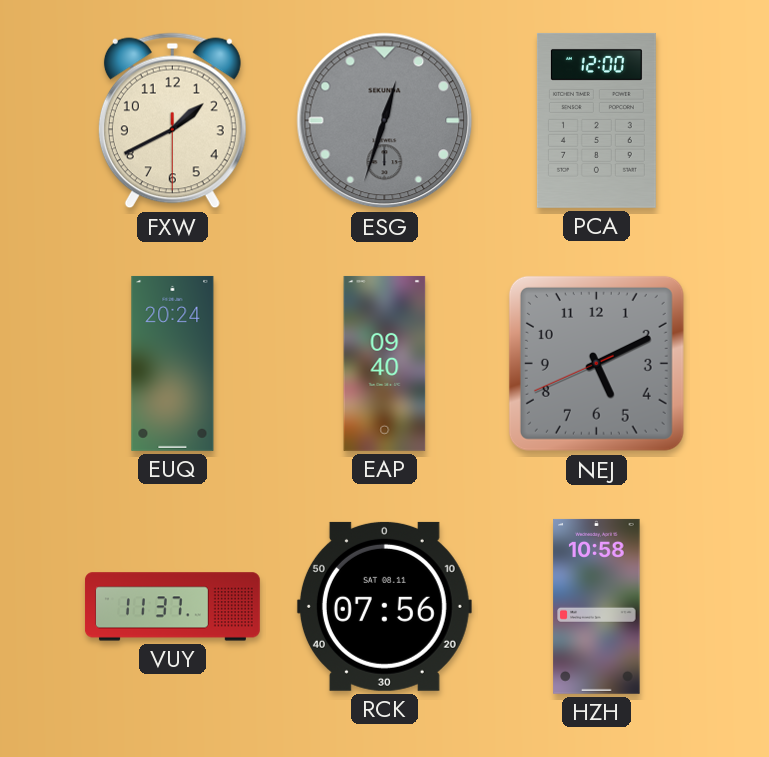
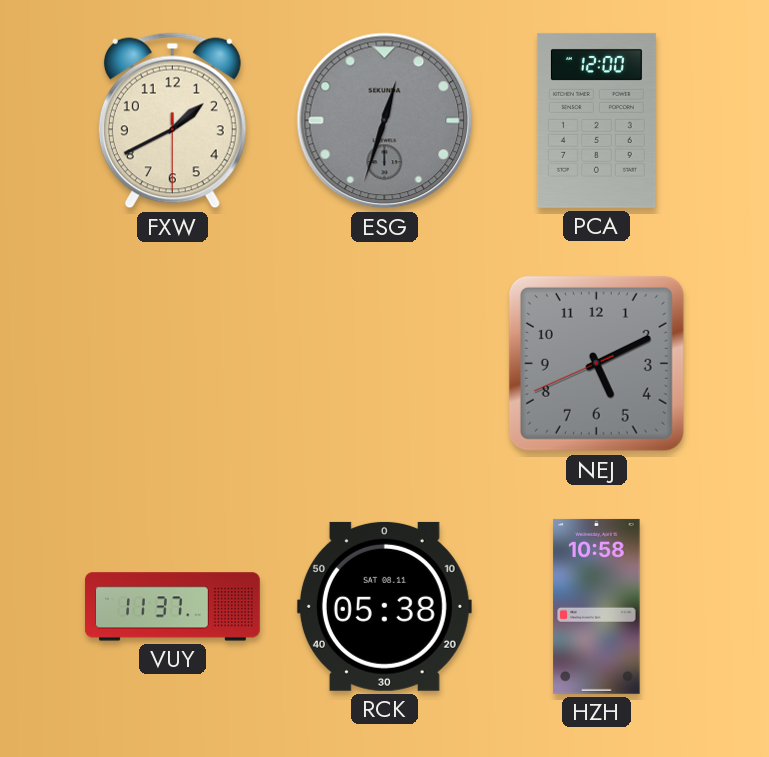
EUQ: 20:24 -> none
EAP: 09:40 -> none
RCK: 07:56 -> 05:38
